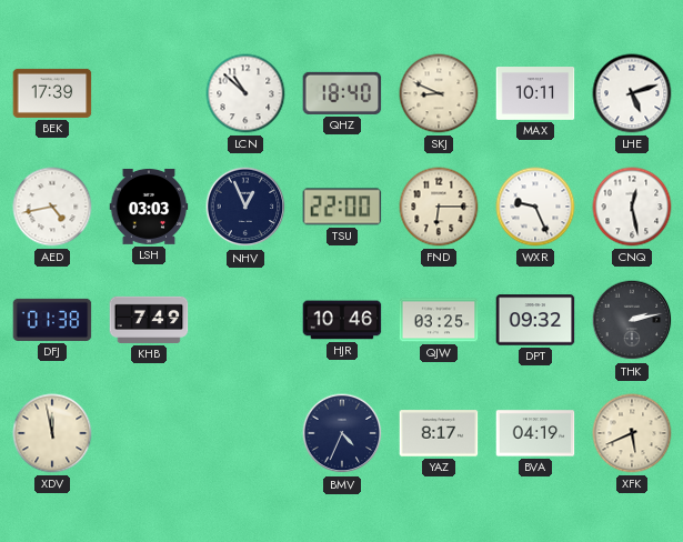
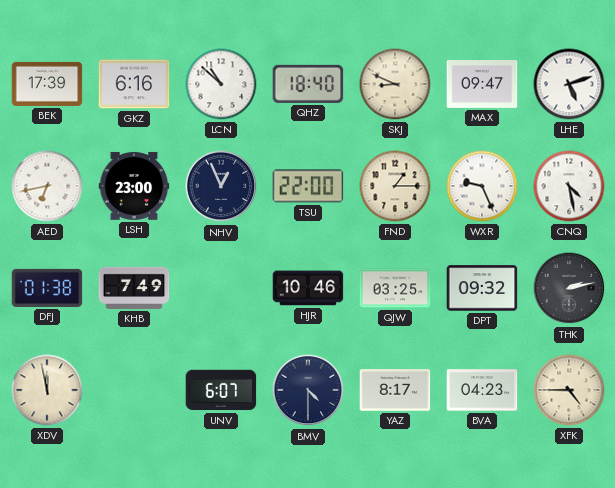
GKZ: none -> 6:16
MAX: 10:11 -> 09:47
AED: 4:43 -> 6:43
LSH: 03:03 -> 23:00
FND: 6:15 -> 1:15
CNQ: 12:28 -> 4:28
UNV: none -> 6:07
BMV: 4:34 -> 4:30
BVA: 04:19 -> 04:23
XFK: 5:41 -> 4:45
